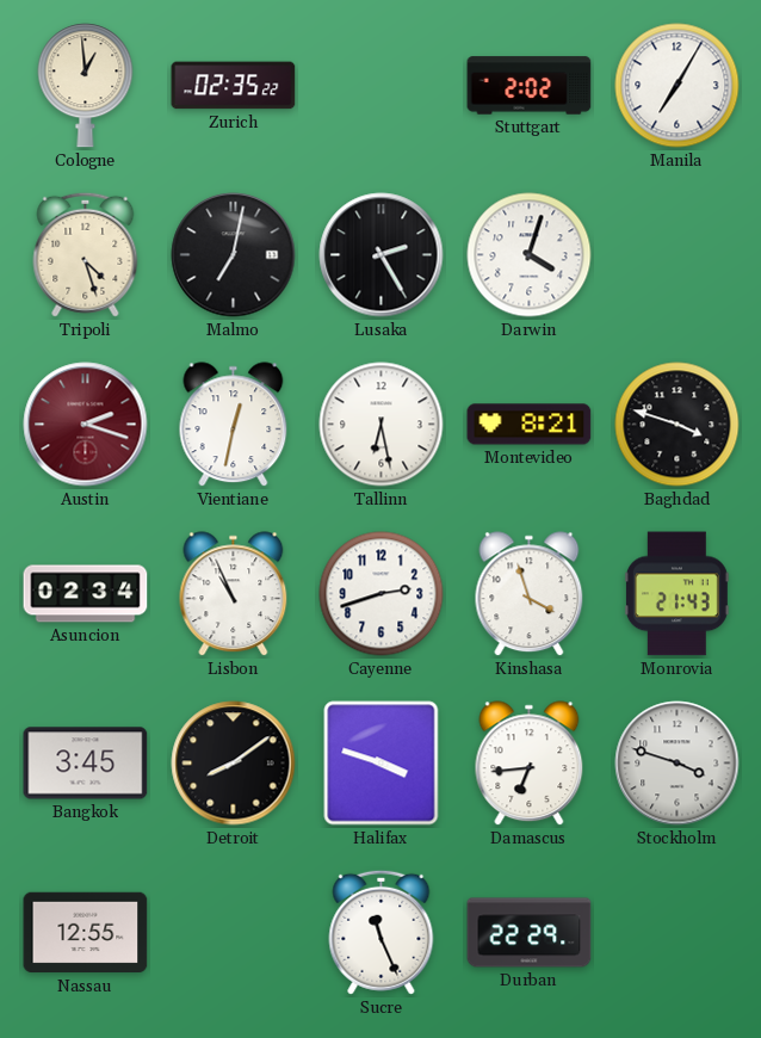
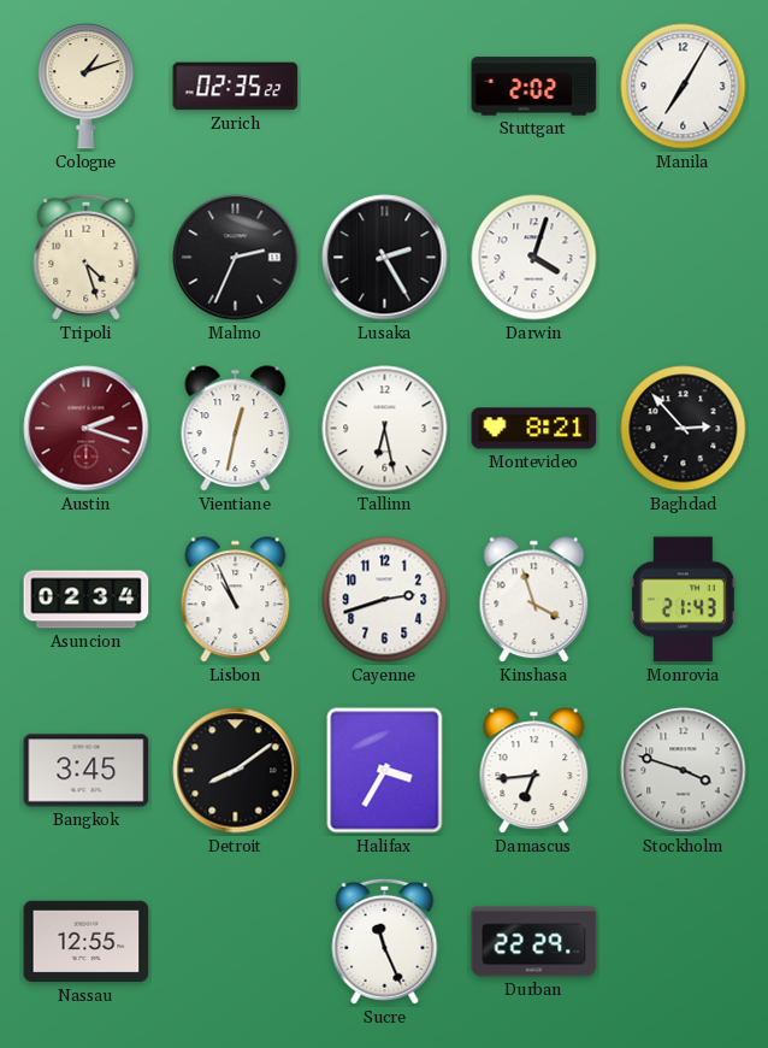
Cologne: 12:59 -> 1:12
Malmo: 7:02 -> 2:34
Baghdad: 3:48 -> 2:53
Halifax: 3:48 -> 3:35
